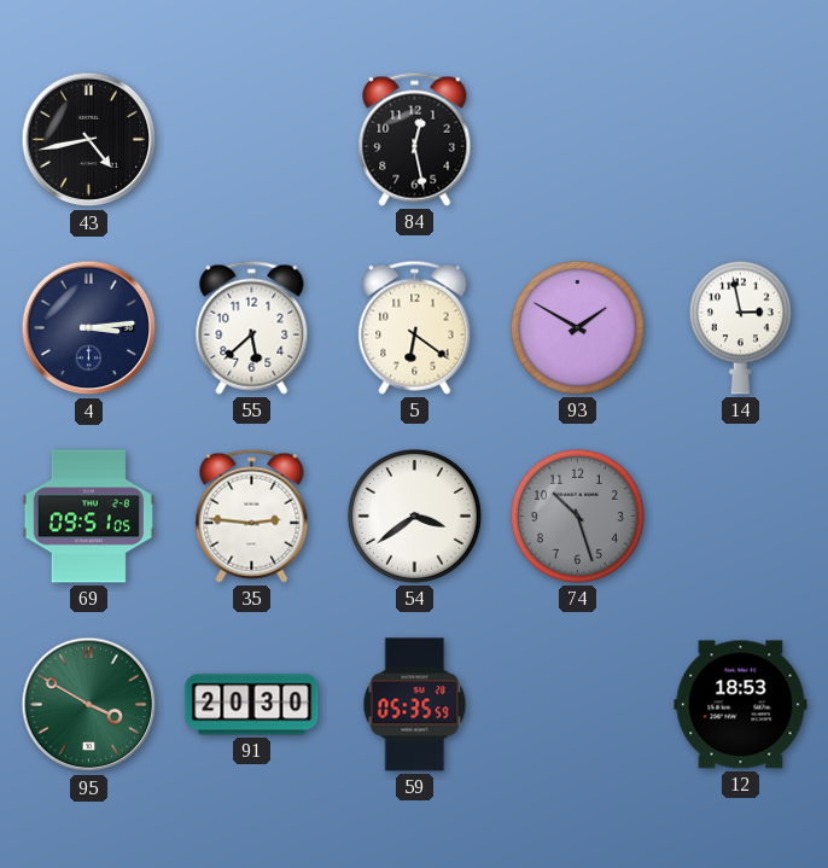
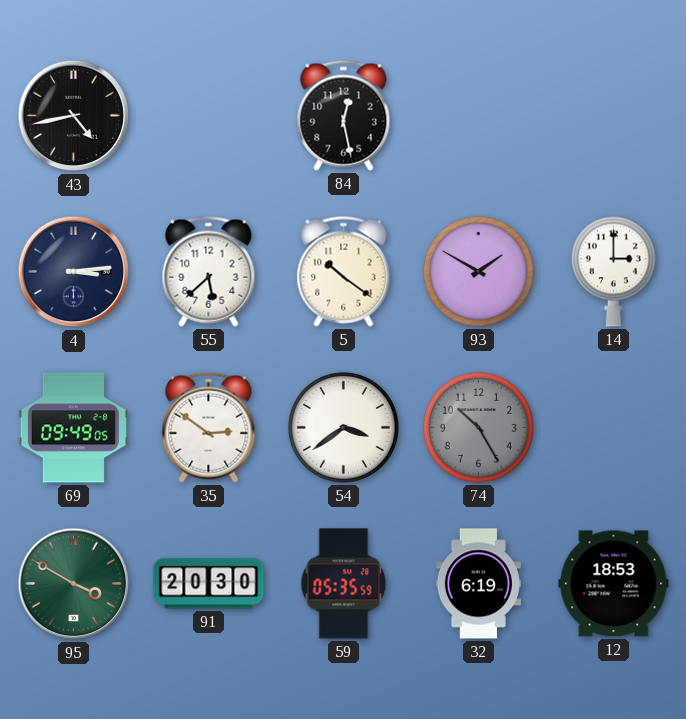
5: 6:21 -> 10:21
14: 2:58 -> 3:00
69: 09:51 -> 09:49
35: 2:46 -> 2:51
74: 10:27 -> 10:25
32: none -> 6:19
